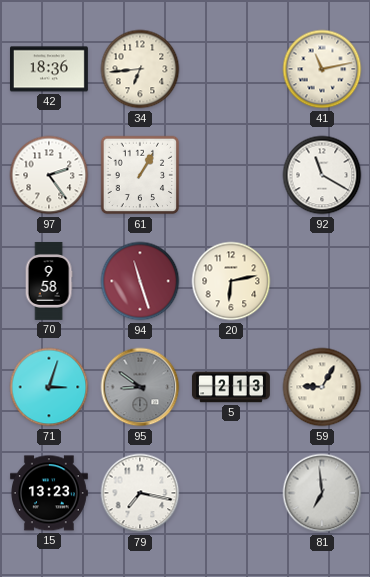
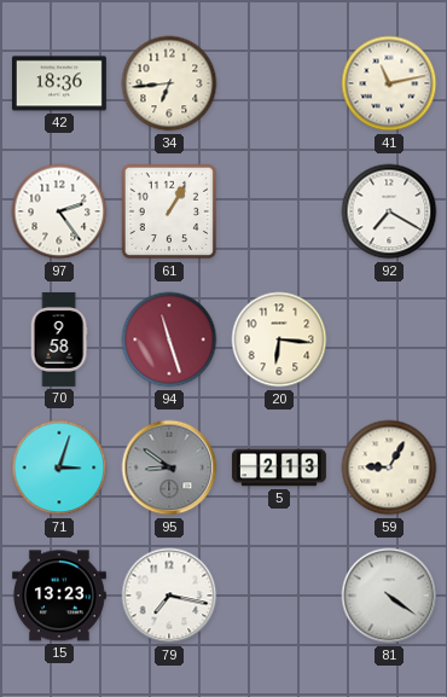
92: 11:20 -> 7:20
20: 6:13 -> 6:16
81: 6:59 -> 4:21
